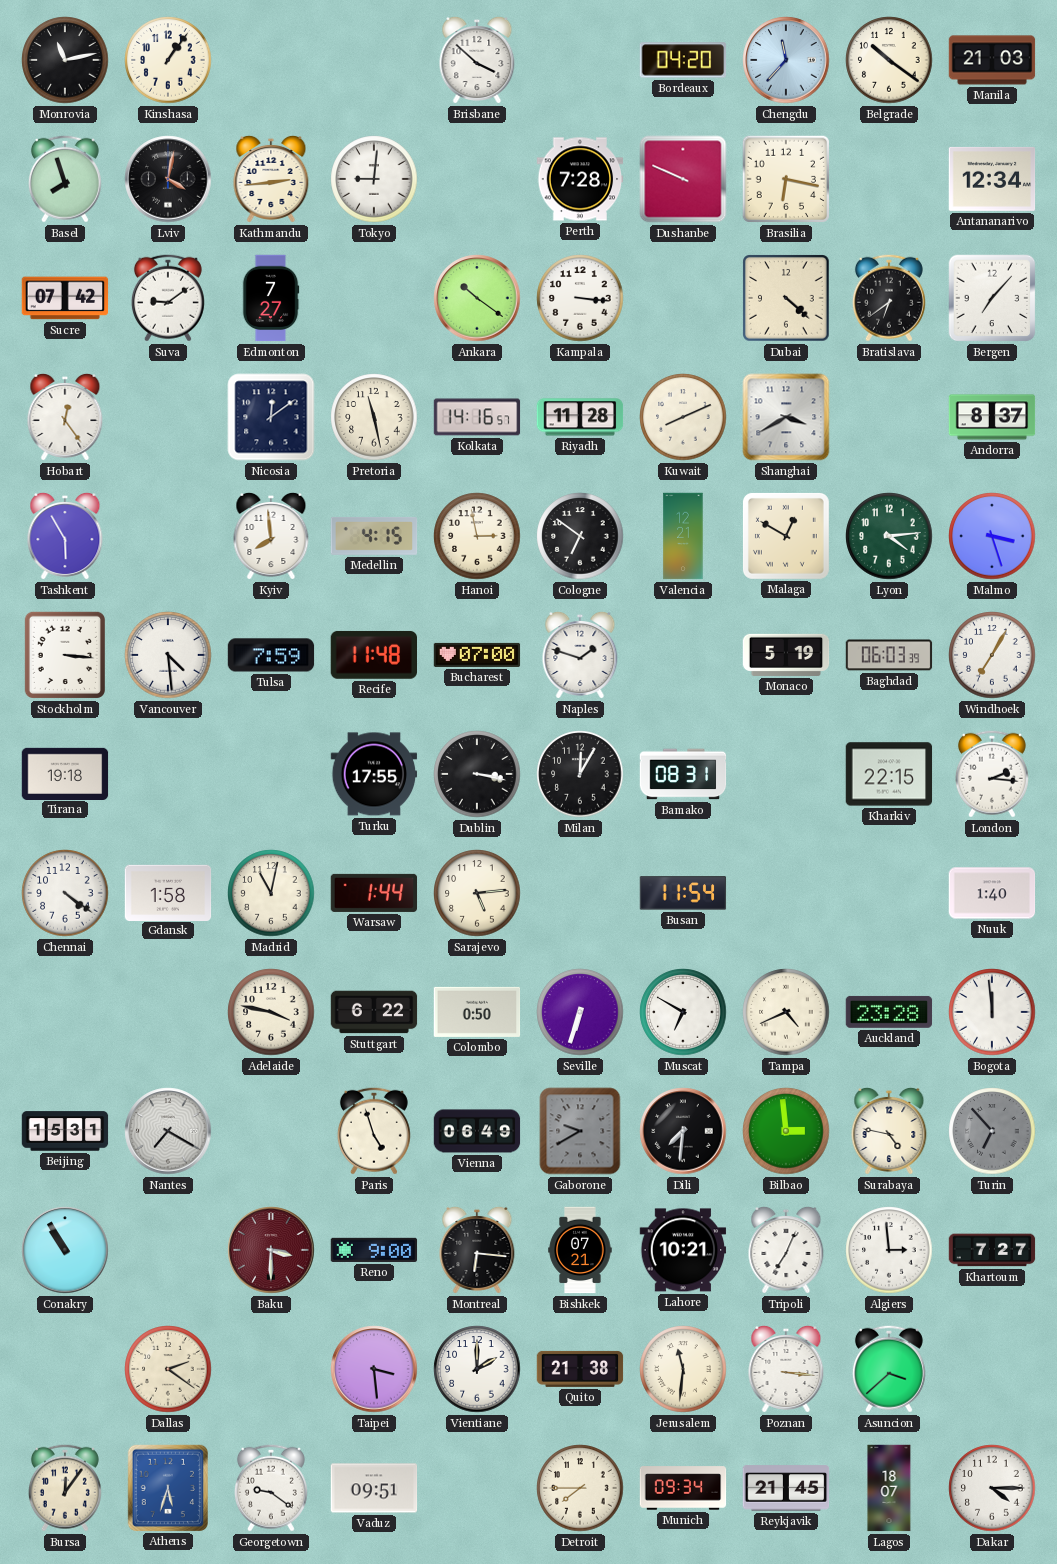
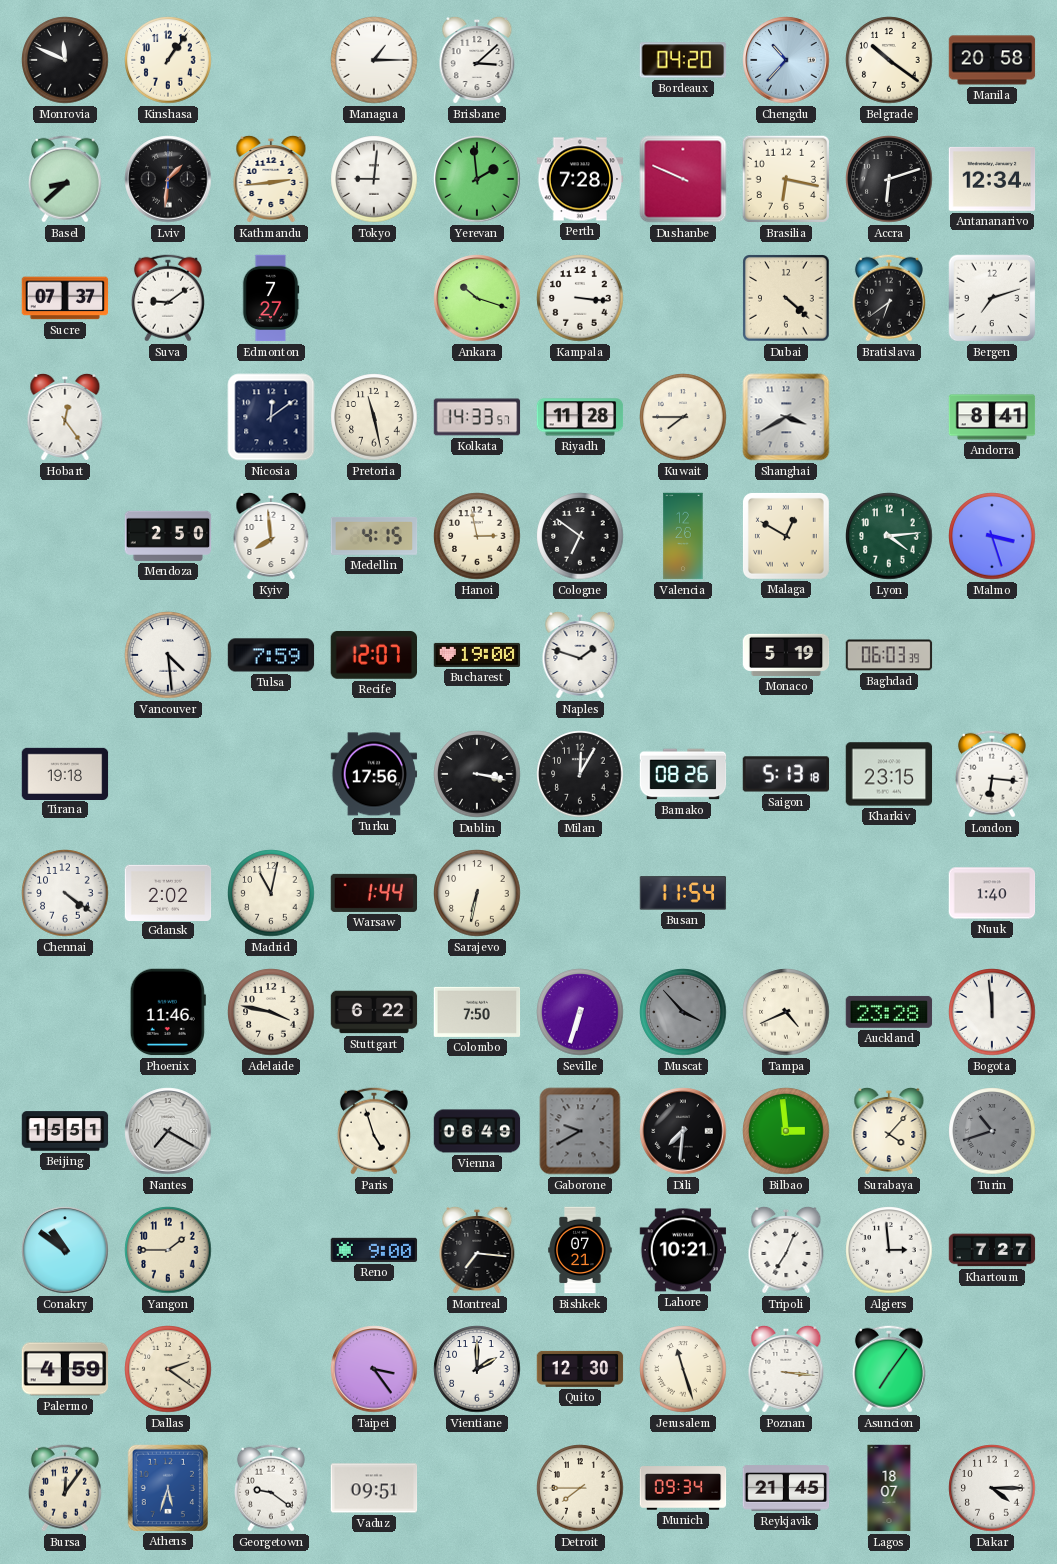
Monrovia: 11:13 -> 11:49
Managua: none -> 1:15
Brisbane: 3:52 -> 3:08
Chengdu: 11:37 -> 10:37
Manila: 21:03 -> 20:58
Basel: 7:57 -> 8:38
Lviv: 4:02 -> 1:31
Yerevan: none -> 1:59
Accra: none -> 6:12
Sucre: 07:42 -> 07:37
Ankara: 10:21 -> 10:18
Bergen: 7:07 -> 7:12
Kolkata: 14:16 -> 14:33
Kuwait: 8:11 -> 7:45
Andorra: 8:37 -> 8:41
Tashkent: 5:55 -> none
Mendoza: none -> 2:50
Valencia: 12:21 -> 12:26
Stockholm: 3:16 -> none
Recife: 11:48 -> 12:07
Bucharest: 07:00 -> 19:00
Windhoek: 7:05 -> none
Turku: 17:55 -> 17:56
Bamako: 08:31 -> 08:26
Saigon: none -> 5:13
Kharkiv: 22:15 -> 23:15
London: 2:16 -> 6:16
Gdansk: 1:58 -> 2:02
Sarajevo: 5:14 -> 6:32
Phoenix: none -> 11:46
Colombo: 0:50 -> 7:50
Muscat: 6:50 -> 3:53
Muscat dial: white -> grey
Beijing: 15:31 -> 15:51
Surabaya: 4:47 -> 4:07
Turin: 6:53 -> 10:42
Conakry: 10:55 -> 10:51
Yangon: none -> 1:45
Baku: 3:30 -> none
Montreal: 6:16 -> 7:16
Palermo: none -> 4:59
Taipei: 3:29 -> 3:24
Quito: 21:38 -> 12:30
Jerusalem: 11:31 -> 11:27
Asuncion: 3:38 -> 7:06
